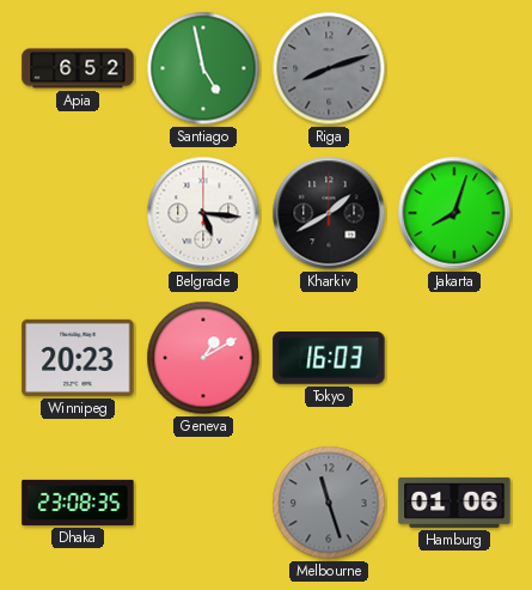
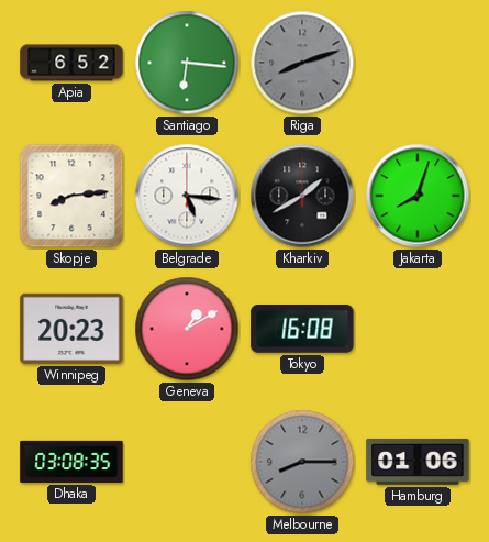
Santiago: 4:58 -> 6:16
Skopje: none -> 8:14
Tokyo: 16:03 -> 16:08
Dhaka: 23:08 -> 03:08
Melbourne: 11:27 -> 8:15
